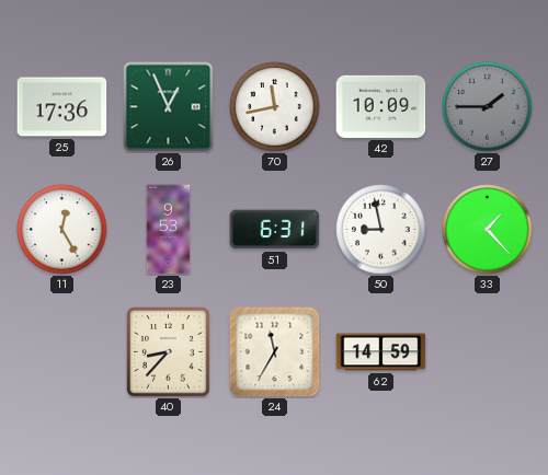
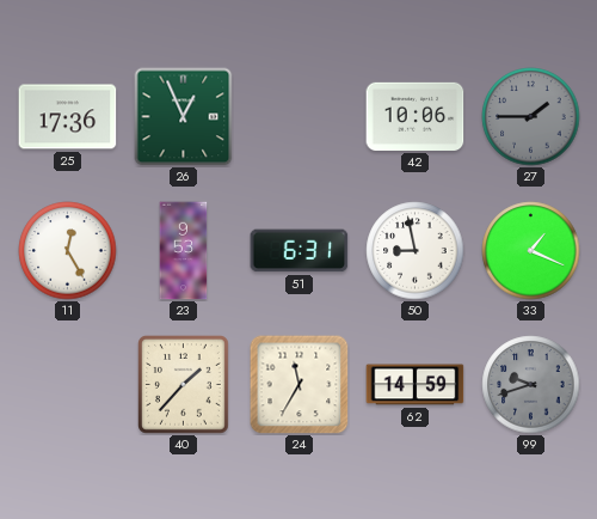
70: 11:43 -> none
42: 10:09 -> 10:06
33: 1:23 -> 1:19
40: 8:37 -> 1:37
99: none -> 9:42
